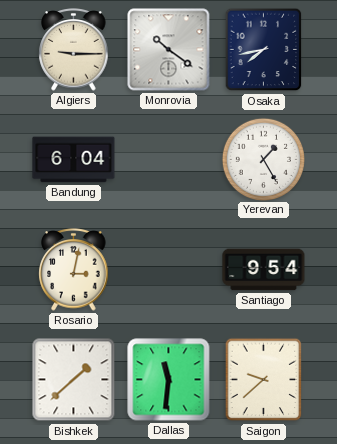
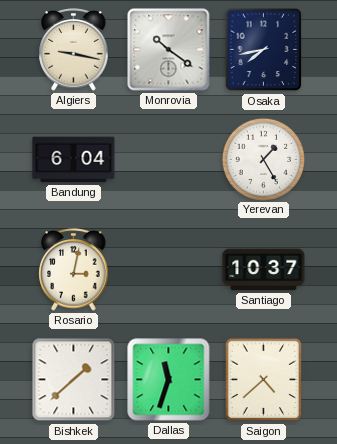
Algiers: 9:15 -> 9:17
Santiago: 9:54 -> 10:37
Dallas: 11:31 -> 11:33
Saigon: 9:38 -> 4:38
